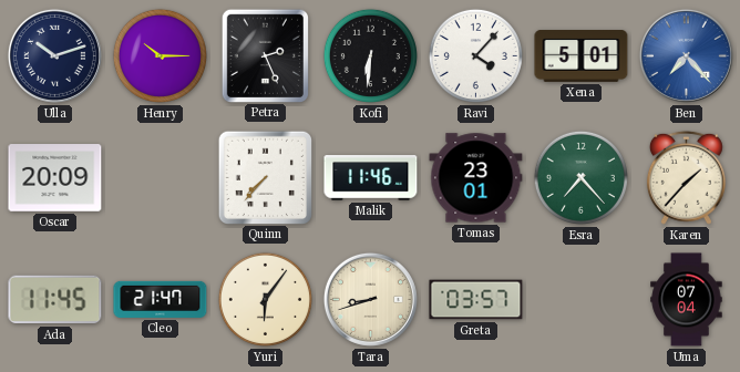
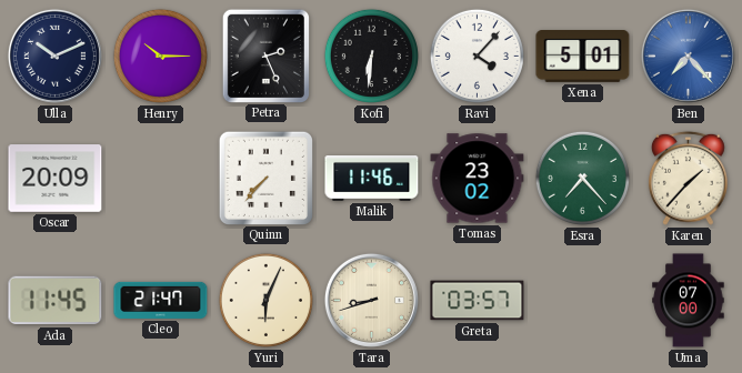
Ulla: 10:12 -> 10:11
Tomas: 23:01 -> 23:02
Yuri: 6:06 -> 6:04
Uma: 07:04 -> 07:00
